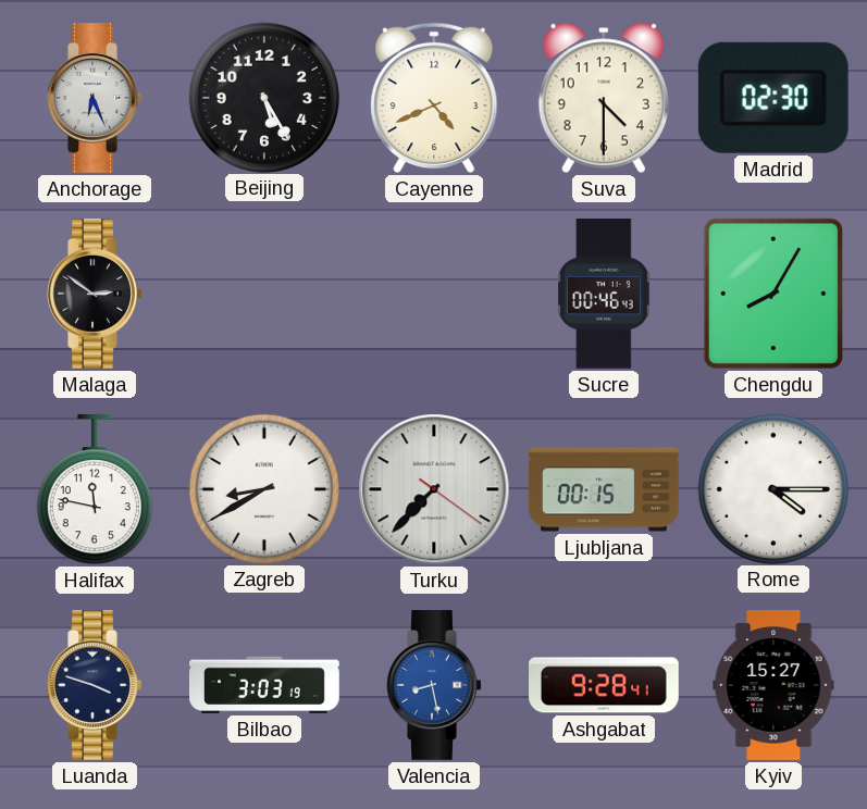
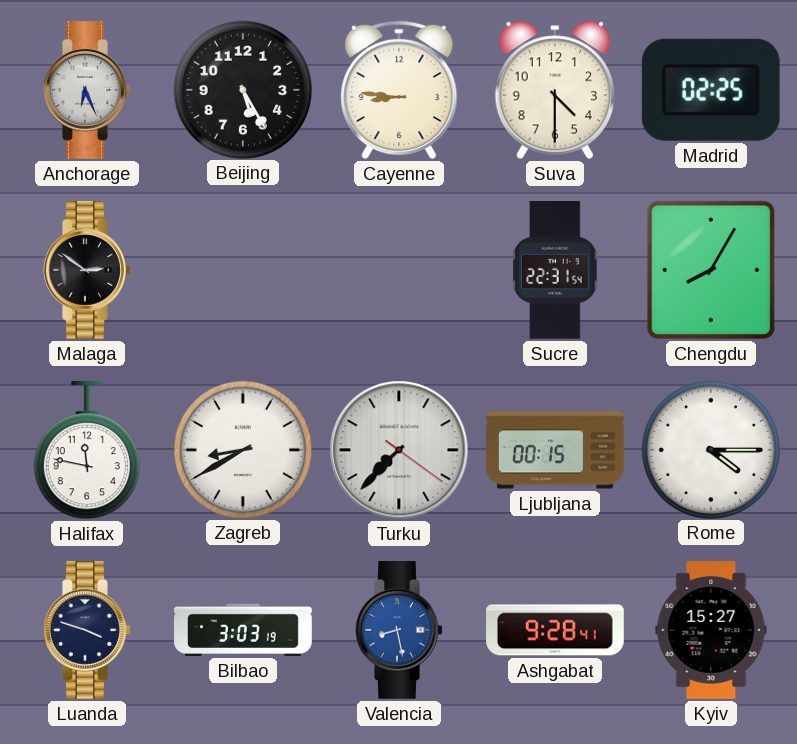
Cayenne: 4:41 -> 8:46
Madrid: 02:30 -> 02:25
Sucre: 00:46 -> 22:31
